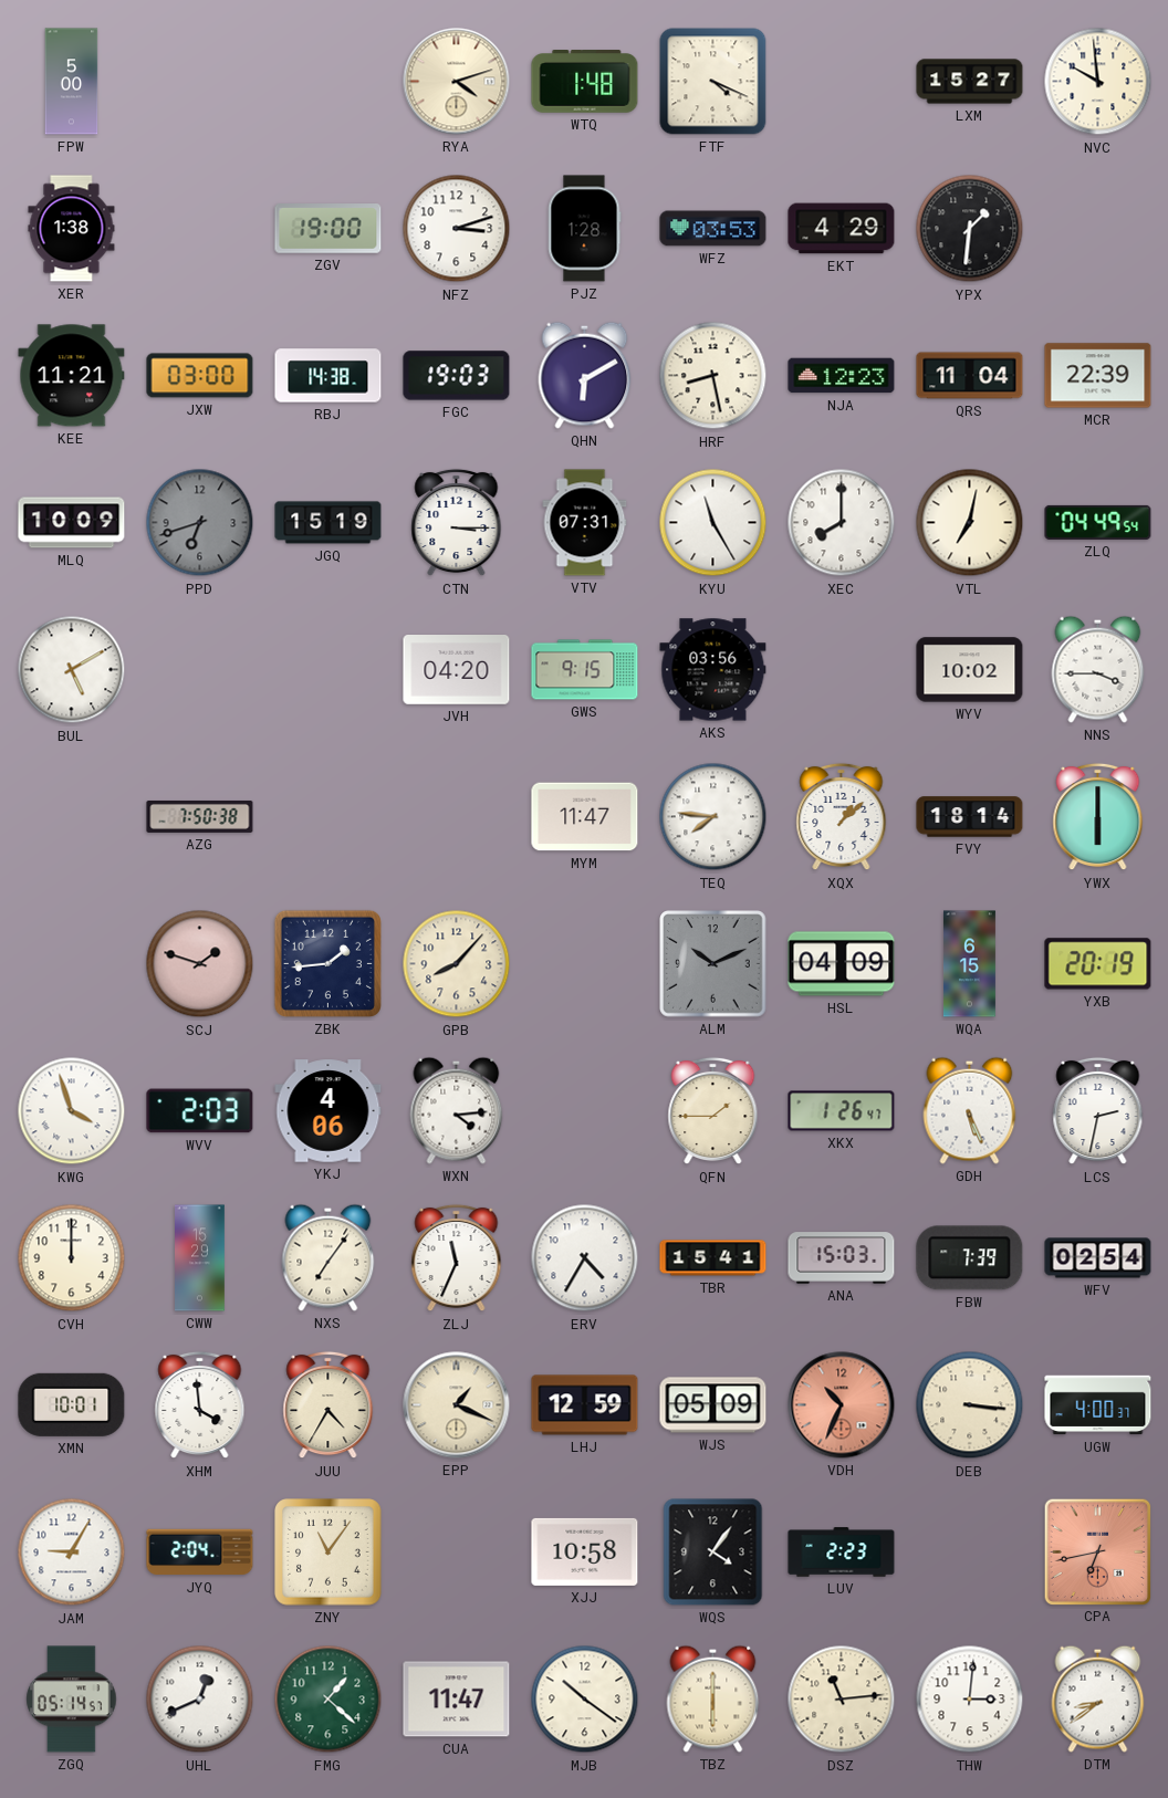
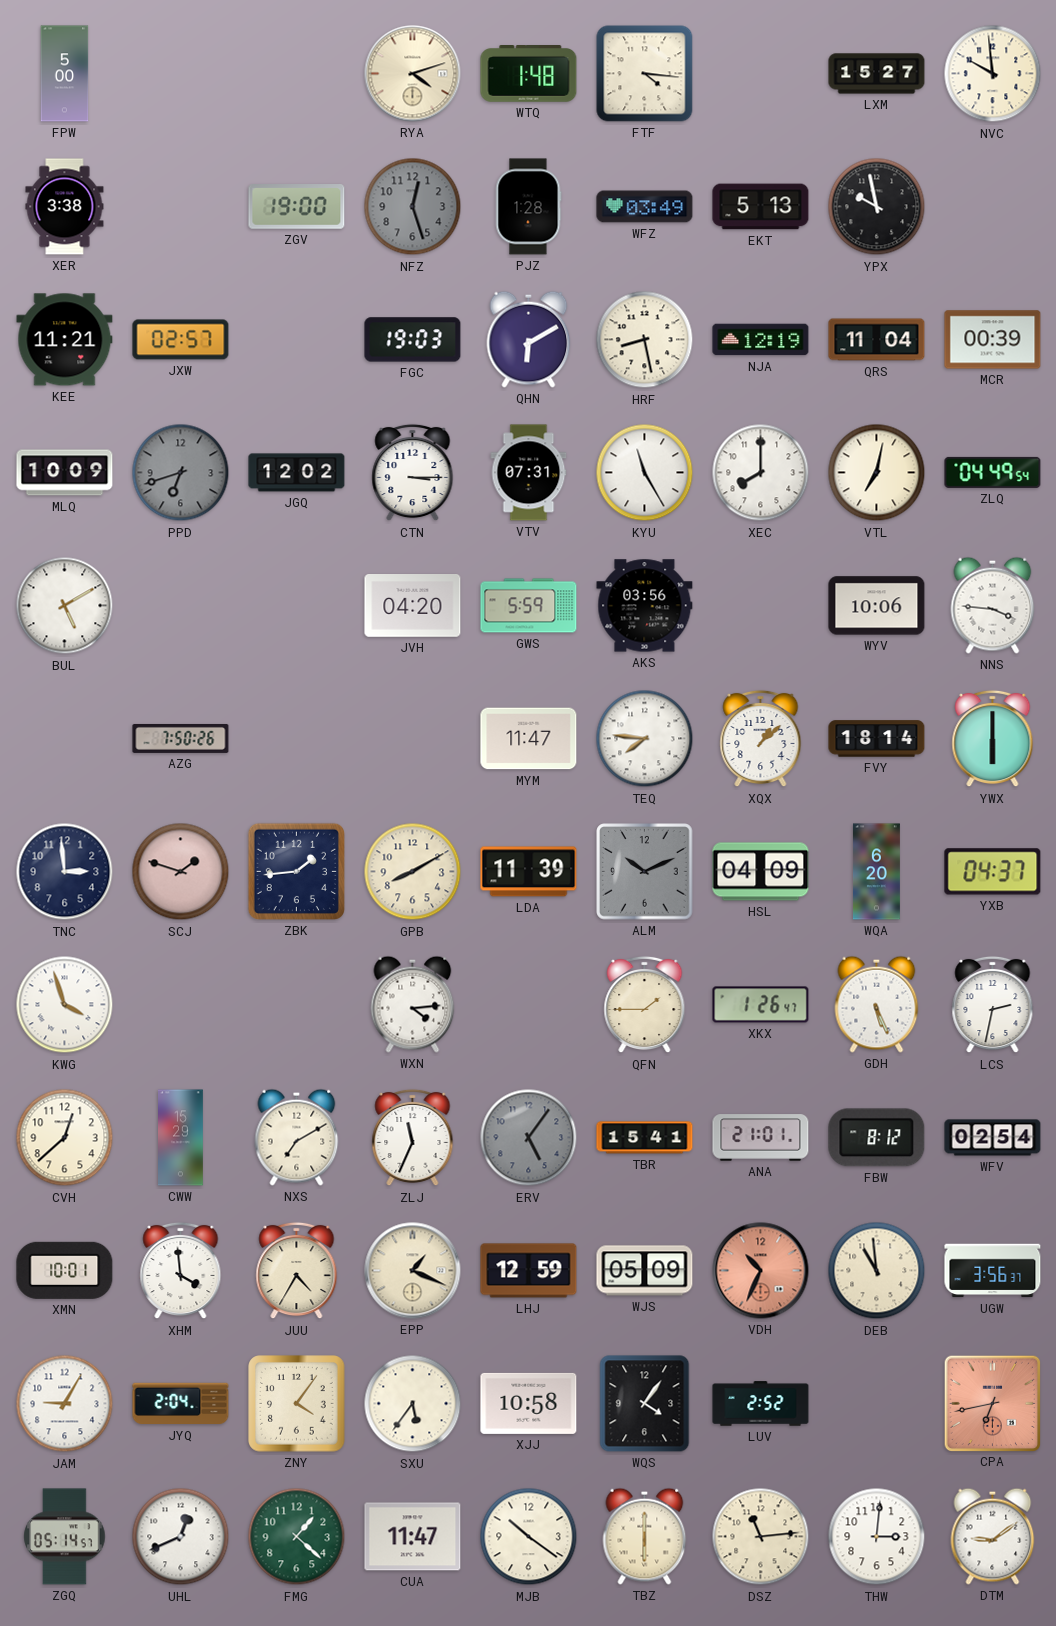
FTF: 4:19 -> 4:16
XER: 1:38 -> 3:38
NFZ: 3:12 -> 12:27
NFZ dial: white -> grey
WFZ: 03:53 -> 03:49
EKT: 4:29 -> 5:13
YPX: 1:31 -> 9:58
JXW: 03:00 -> 02:57
RBJ: 14:38 -> none
NJA: 12:23 -> 12:19
MCR: 22:39 -> 00:39
JGQ: 15:19 -> 12:02
GWS: 9:15 -> 5:59
WYV: 10:02 -> 10:06
NNS: 3:45 -> 3:46
AZG: 7:50:38 -> 7:50:26
TNC: none -> 2:59
GPB: 8:07 -> 8:10
LDA: none -> 11:39
WQA: 6:15 -> 6:20
YXB: 20:19 -> 04:37
WVV: 2:03 -> none
YKJ: 4:06 -> none
CVH: 12:00 -> 12:38
NXS: 7:06 -> 7:10
ERV: 4:35 -> 5:06
ERV dial: white -> grey
ANA: 15:03 -> 21:01
FBW: 7:39 -> 8:12
DEB: 3:16 -> 10:59
UGW: 4:00 -> 3:56
ZNY: 11:06 -> 4:06
SXU: none -> 5:36
LUV: 2:23 -> 2:52
DTM: 8:39 -> 9:09
